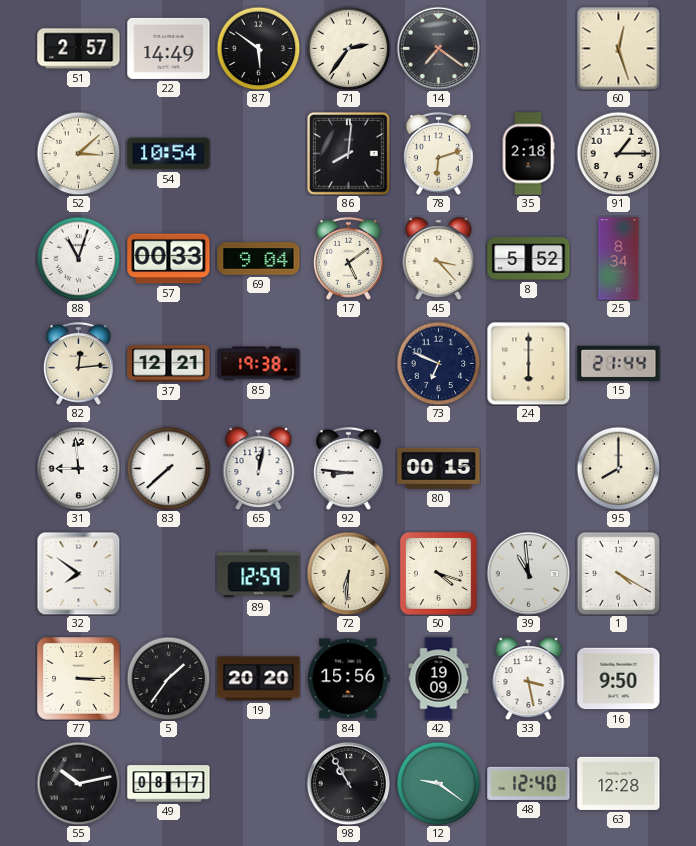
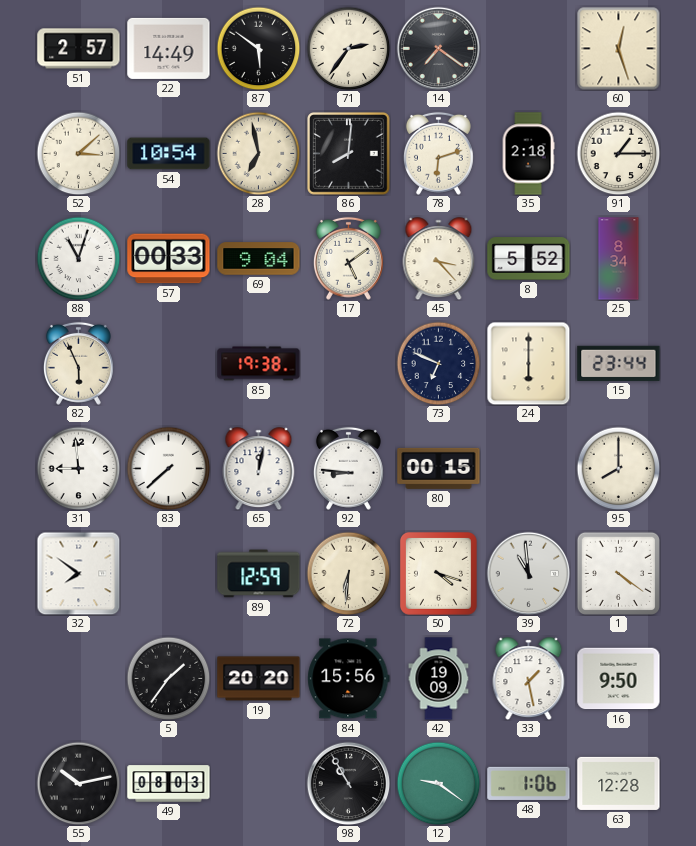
28: none -> 6:58
82: 12:14 -> 5:56
37: 12:21 -> none
15: 21:44 -> 23:44
1: 4:20 -> 4:21
77: 3:15 -> none
33: 3:28 -> 1:28
49: 08:17 -> 08:03
48: 12:40 -> 1:06
